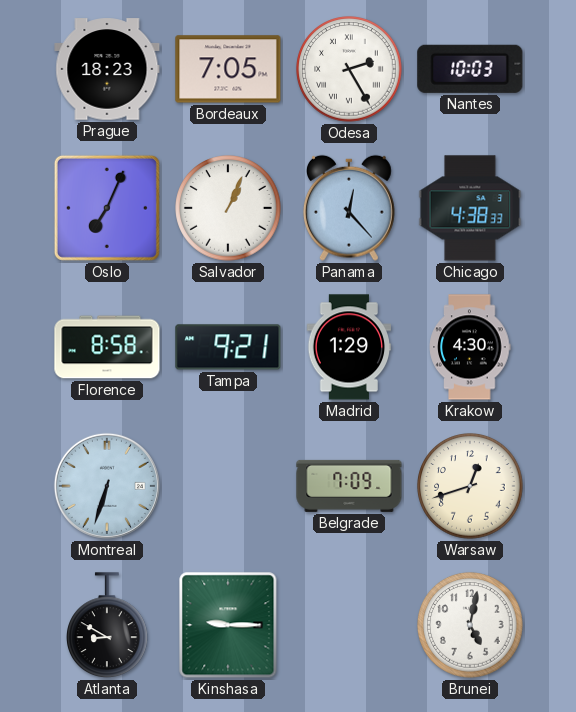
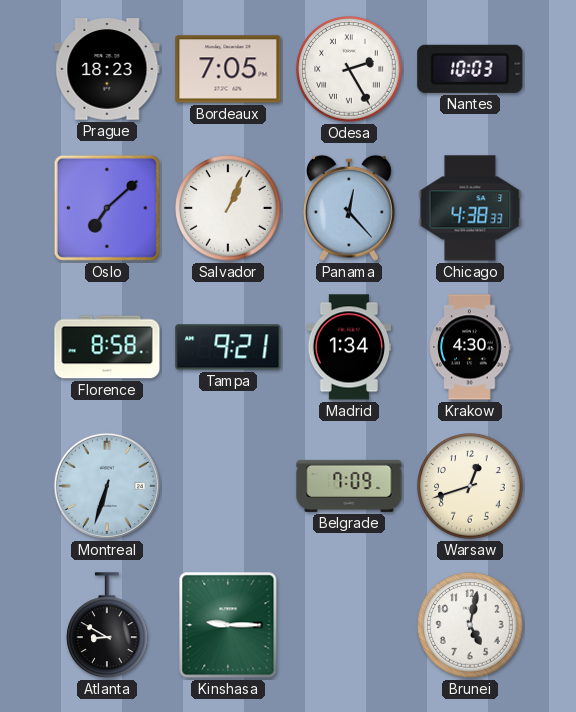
Oslo: 7:04 -> 7:08
Madrid: 1:29 -> 1:34
